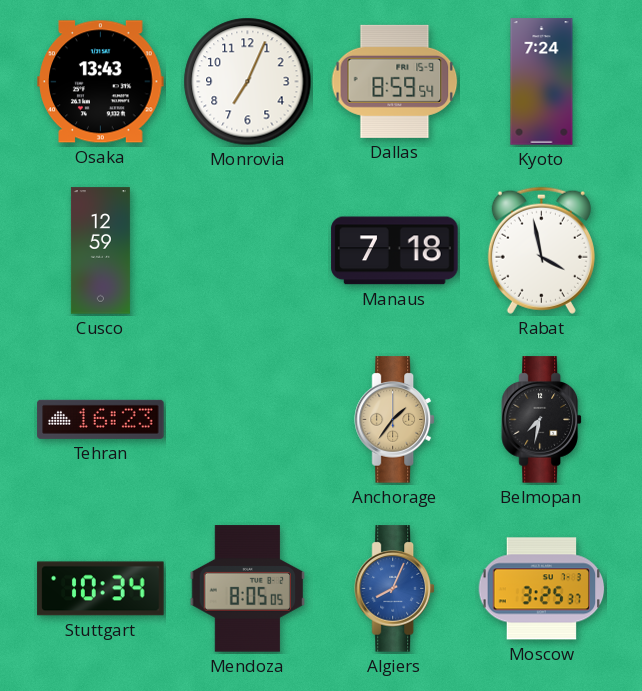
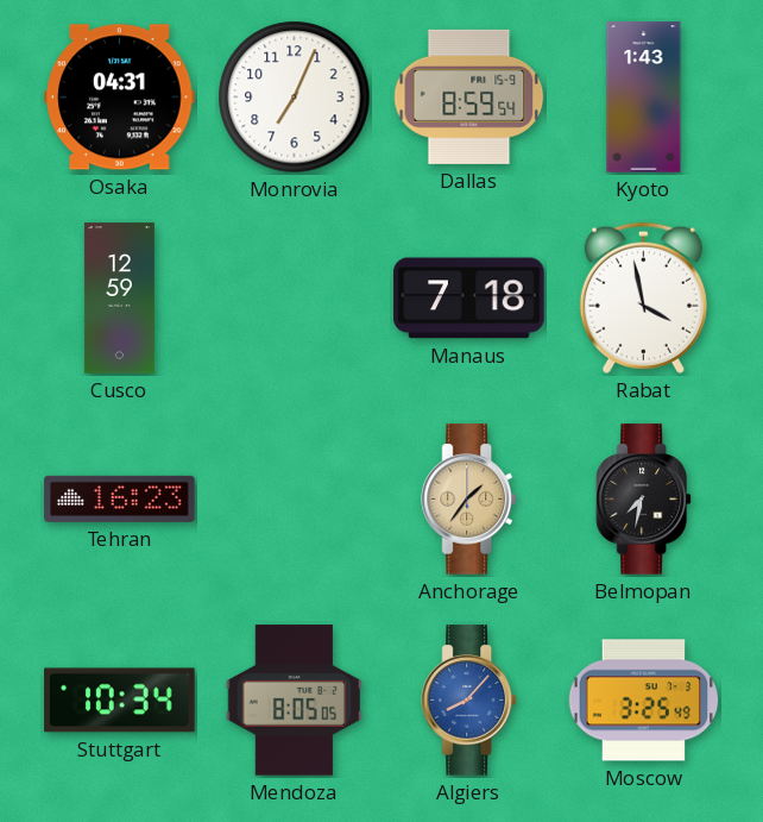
Osaka: 13:43 -> 04:31
Kyoto: 7:24 -> 1:43
Algiers: 8:04 -> 8:07
Moscow: 3:25:37 -> 3:25:49
